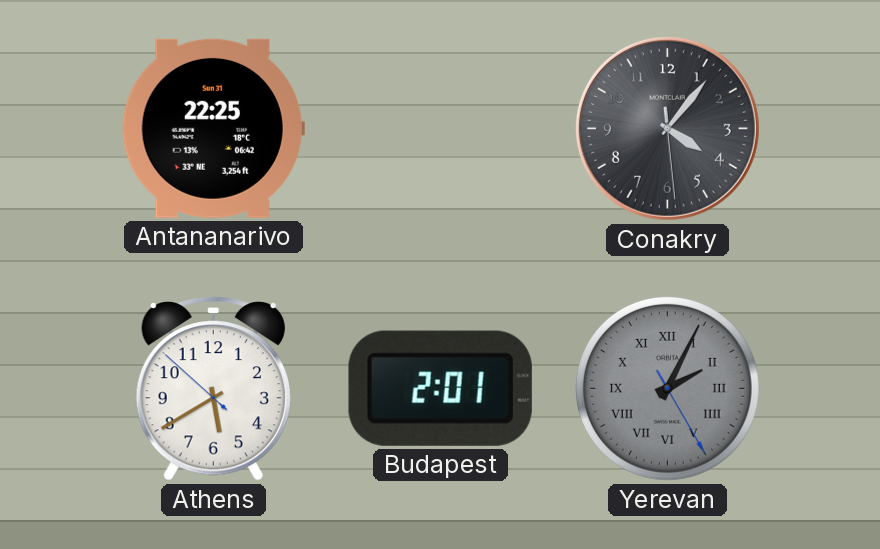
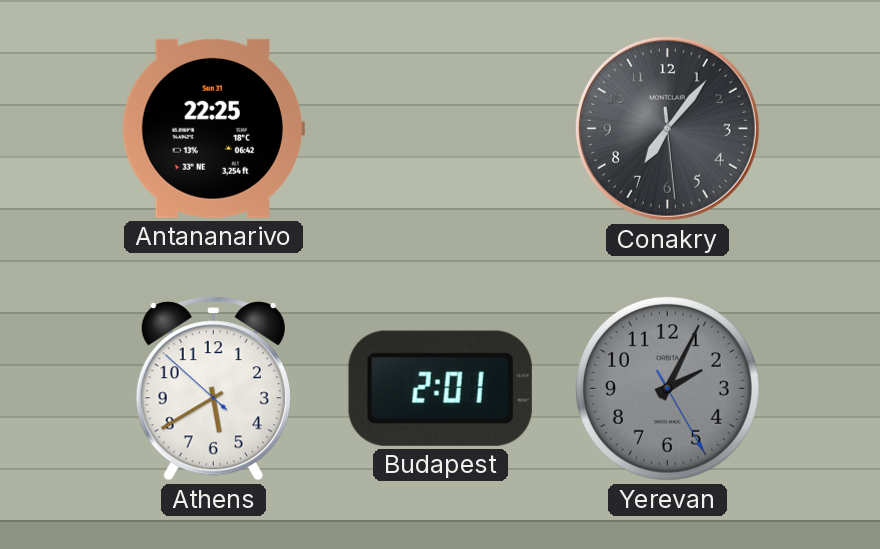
Conakry: 4:06 -> 7:06
Yerevan numerals: Roman -> Arabic
